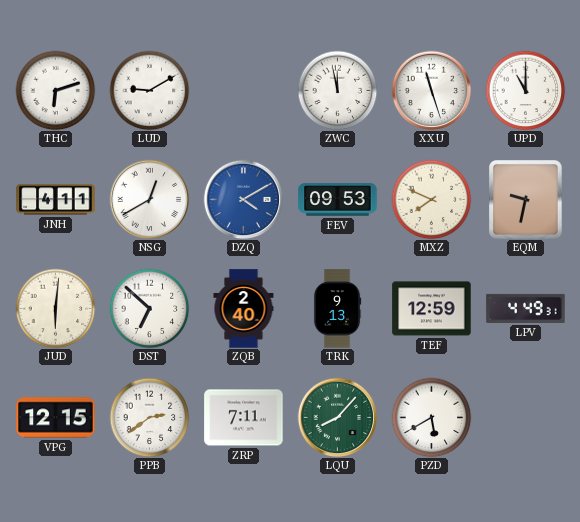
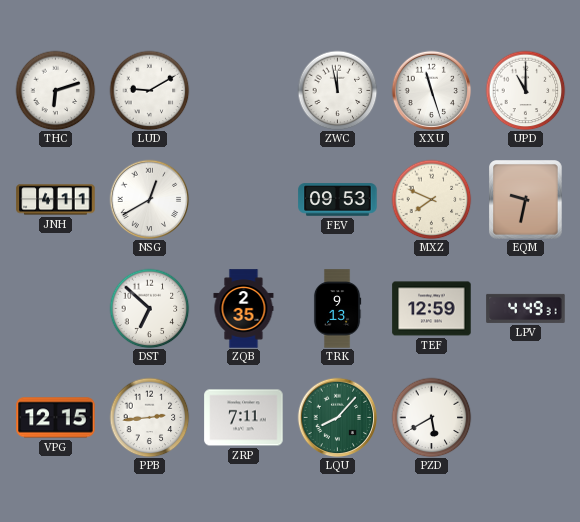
DZQ: 4:10 -> none
JUD: 6:01 -> none
ZQB: 2:40 -> 2:35
PPB: 2:39 -> 2:44
